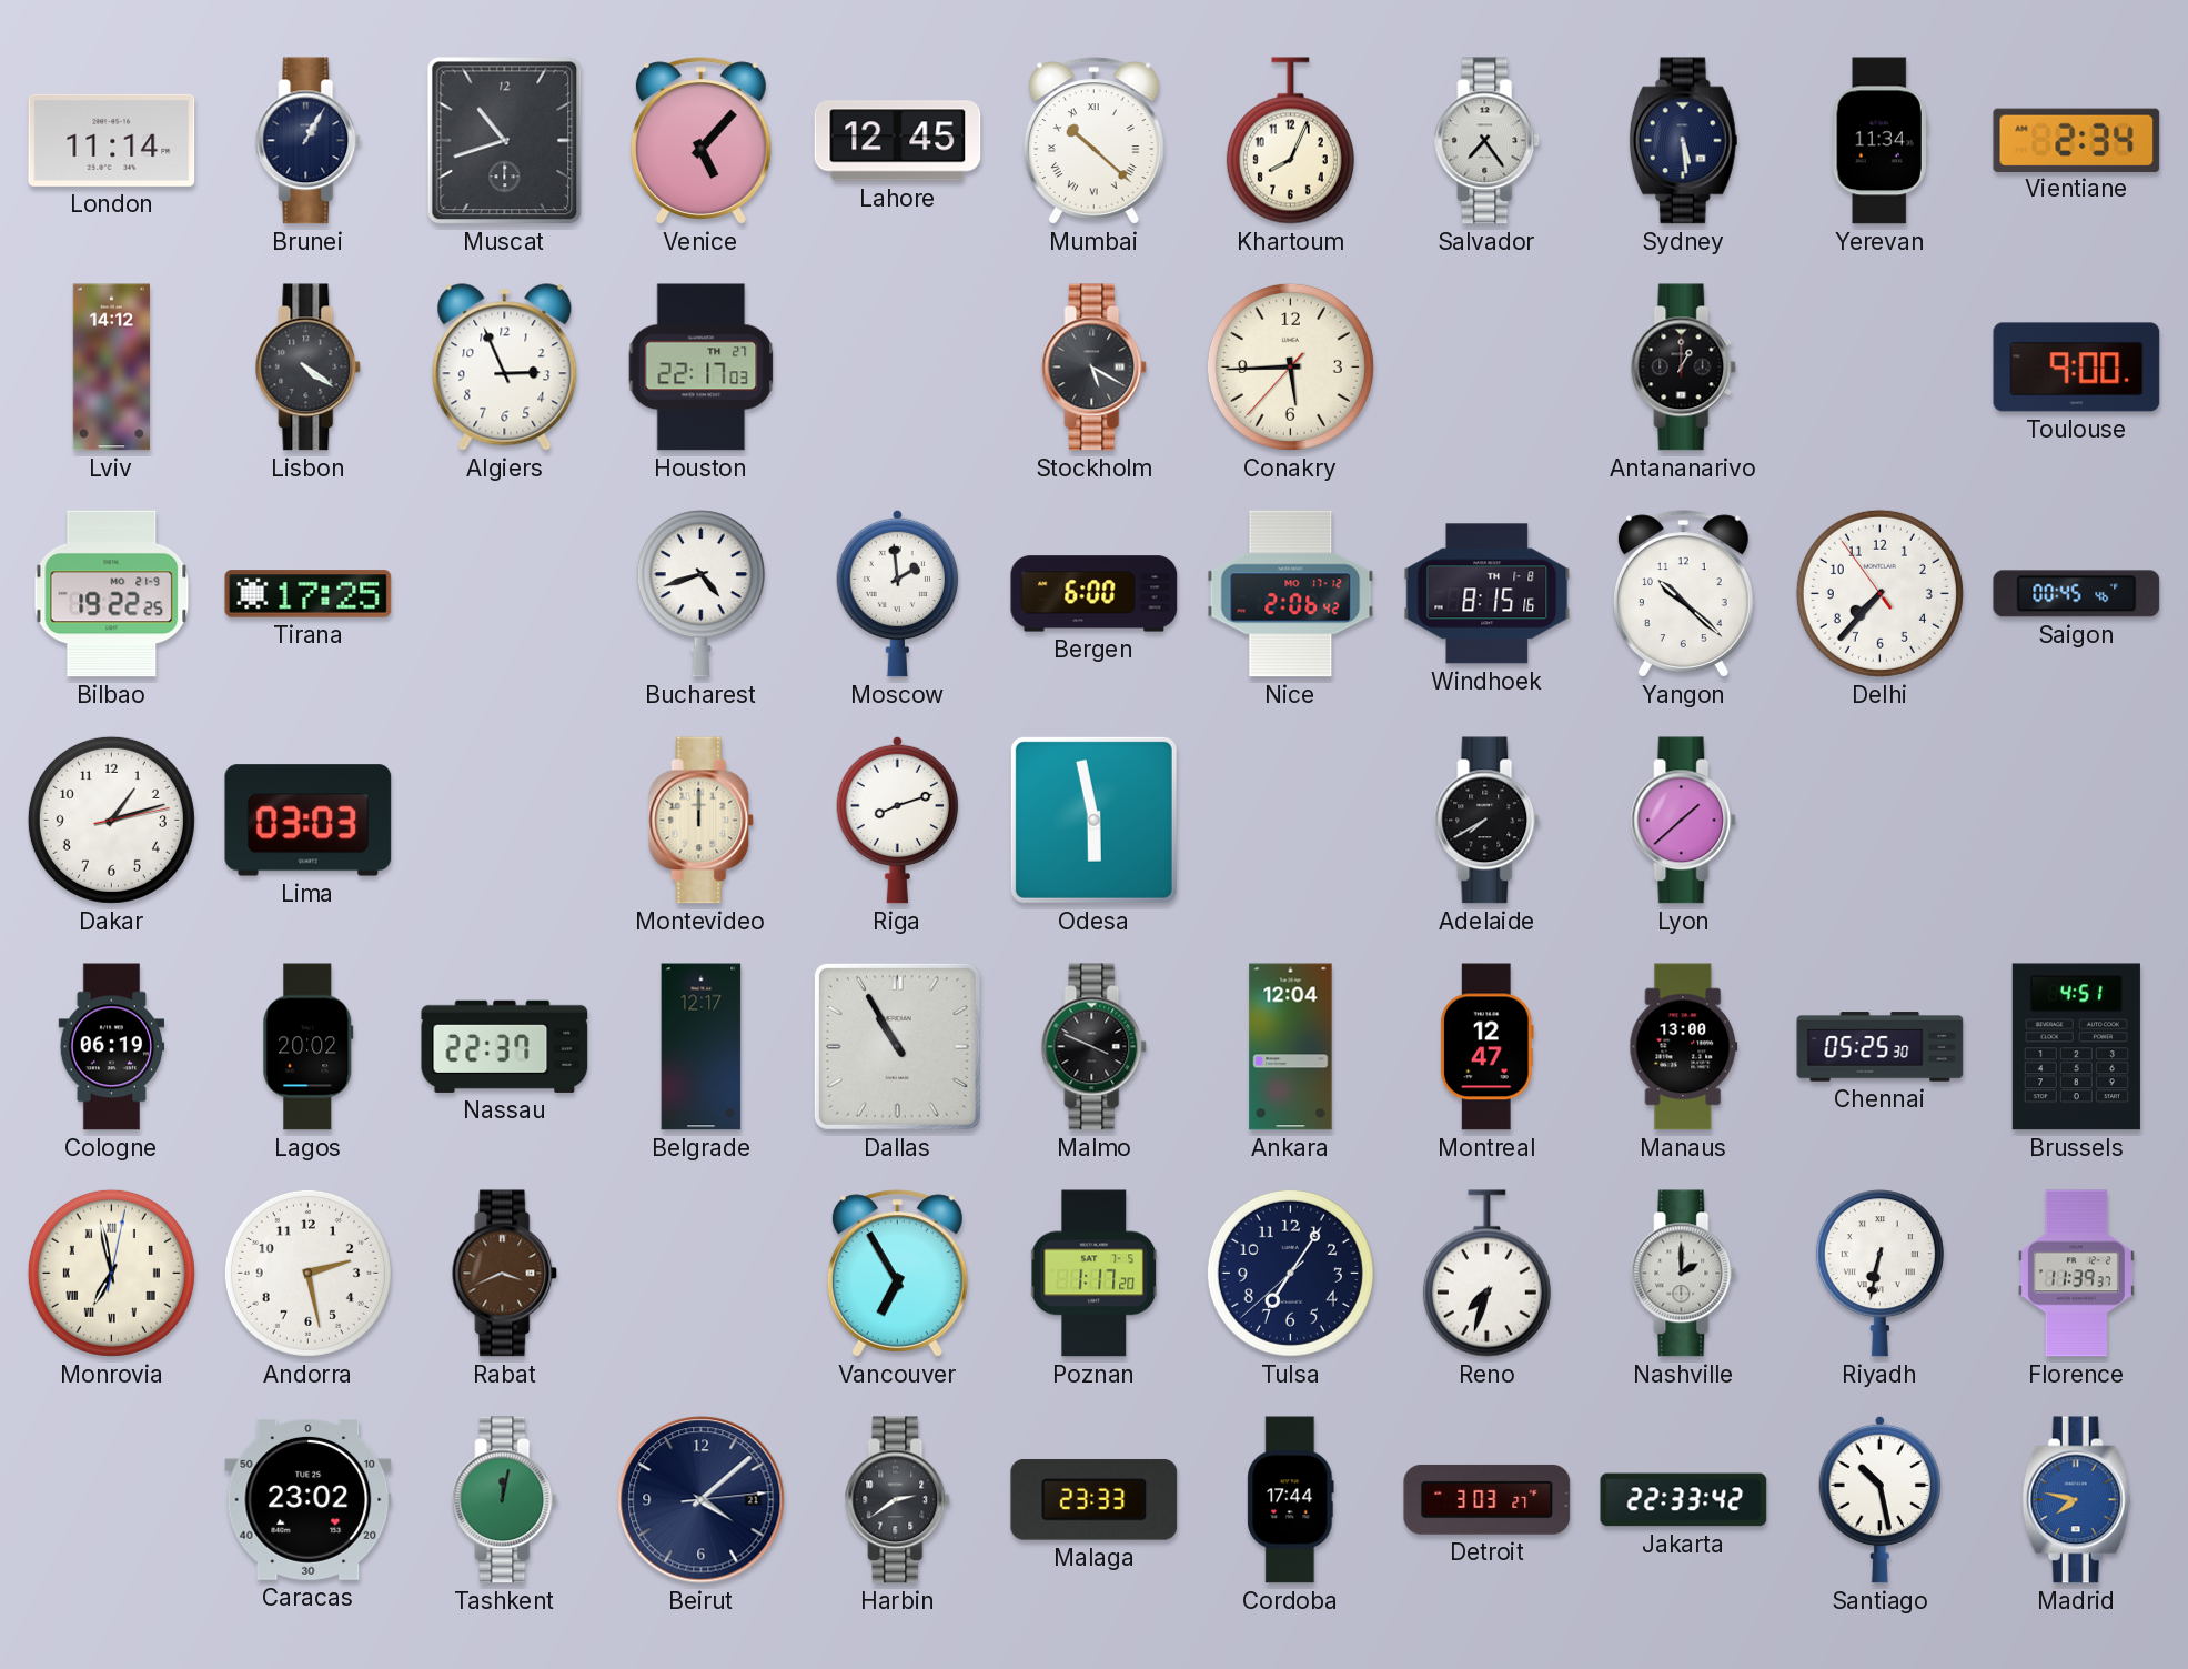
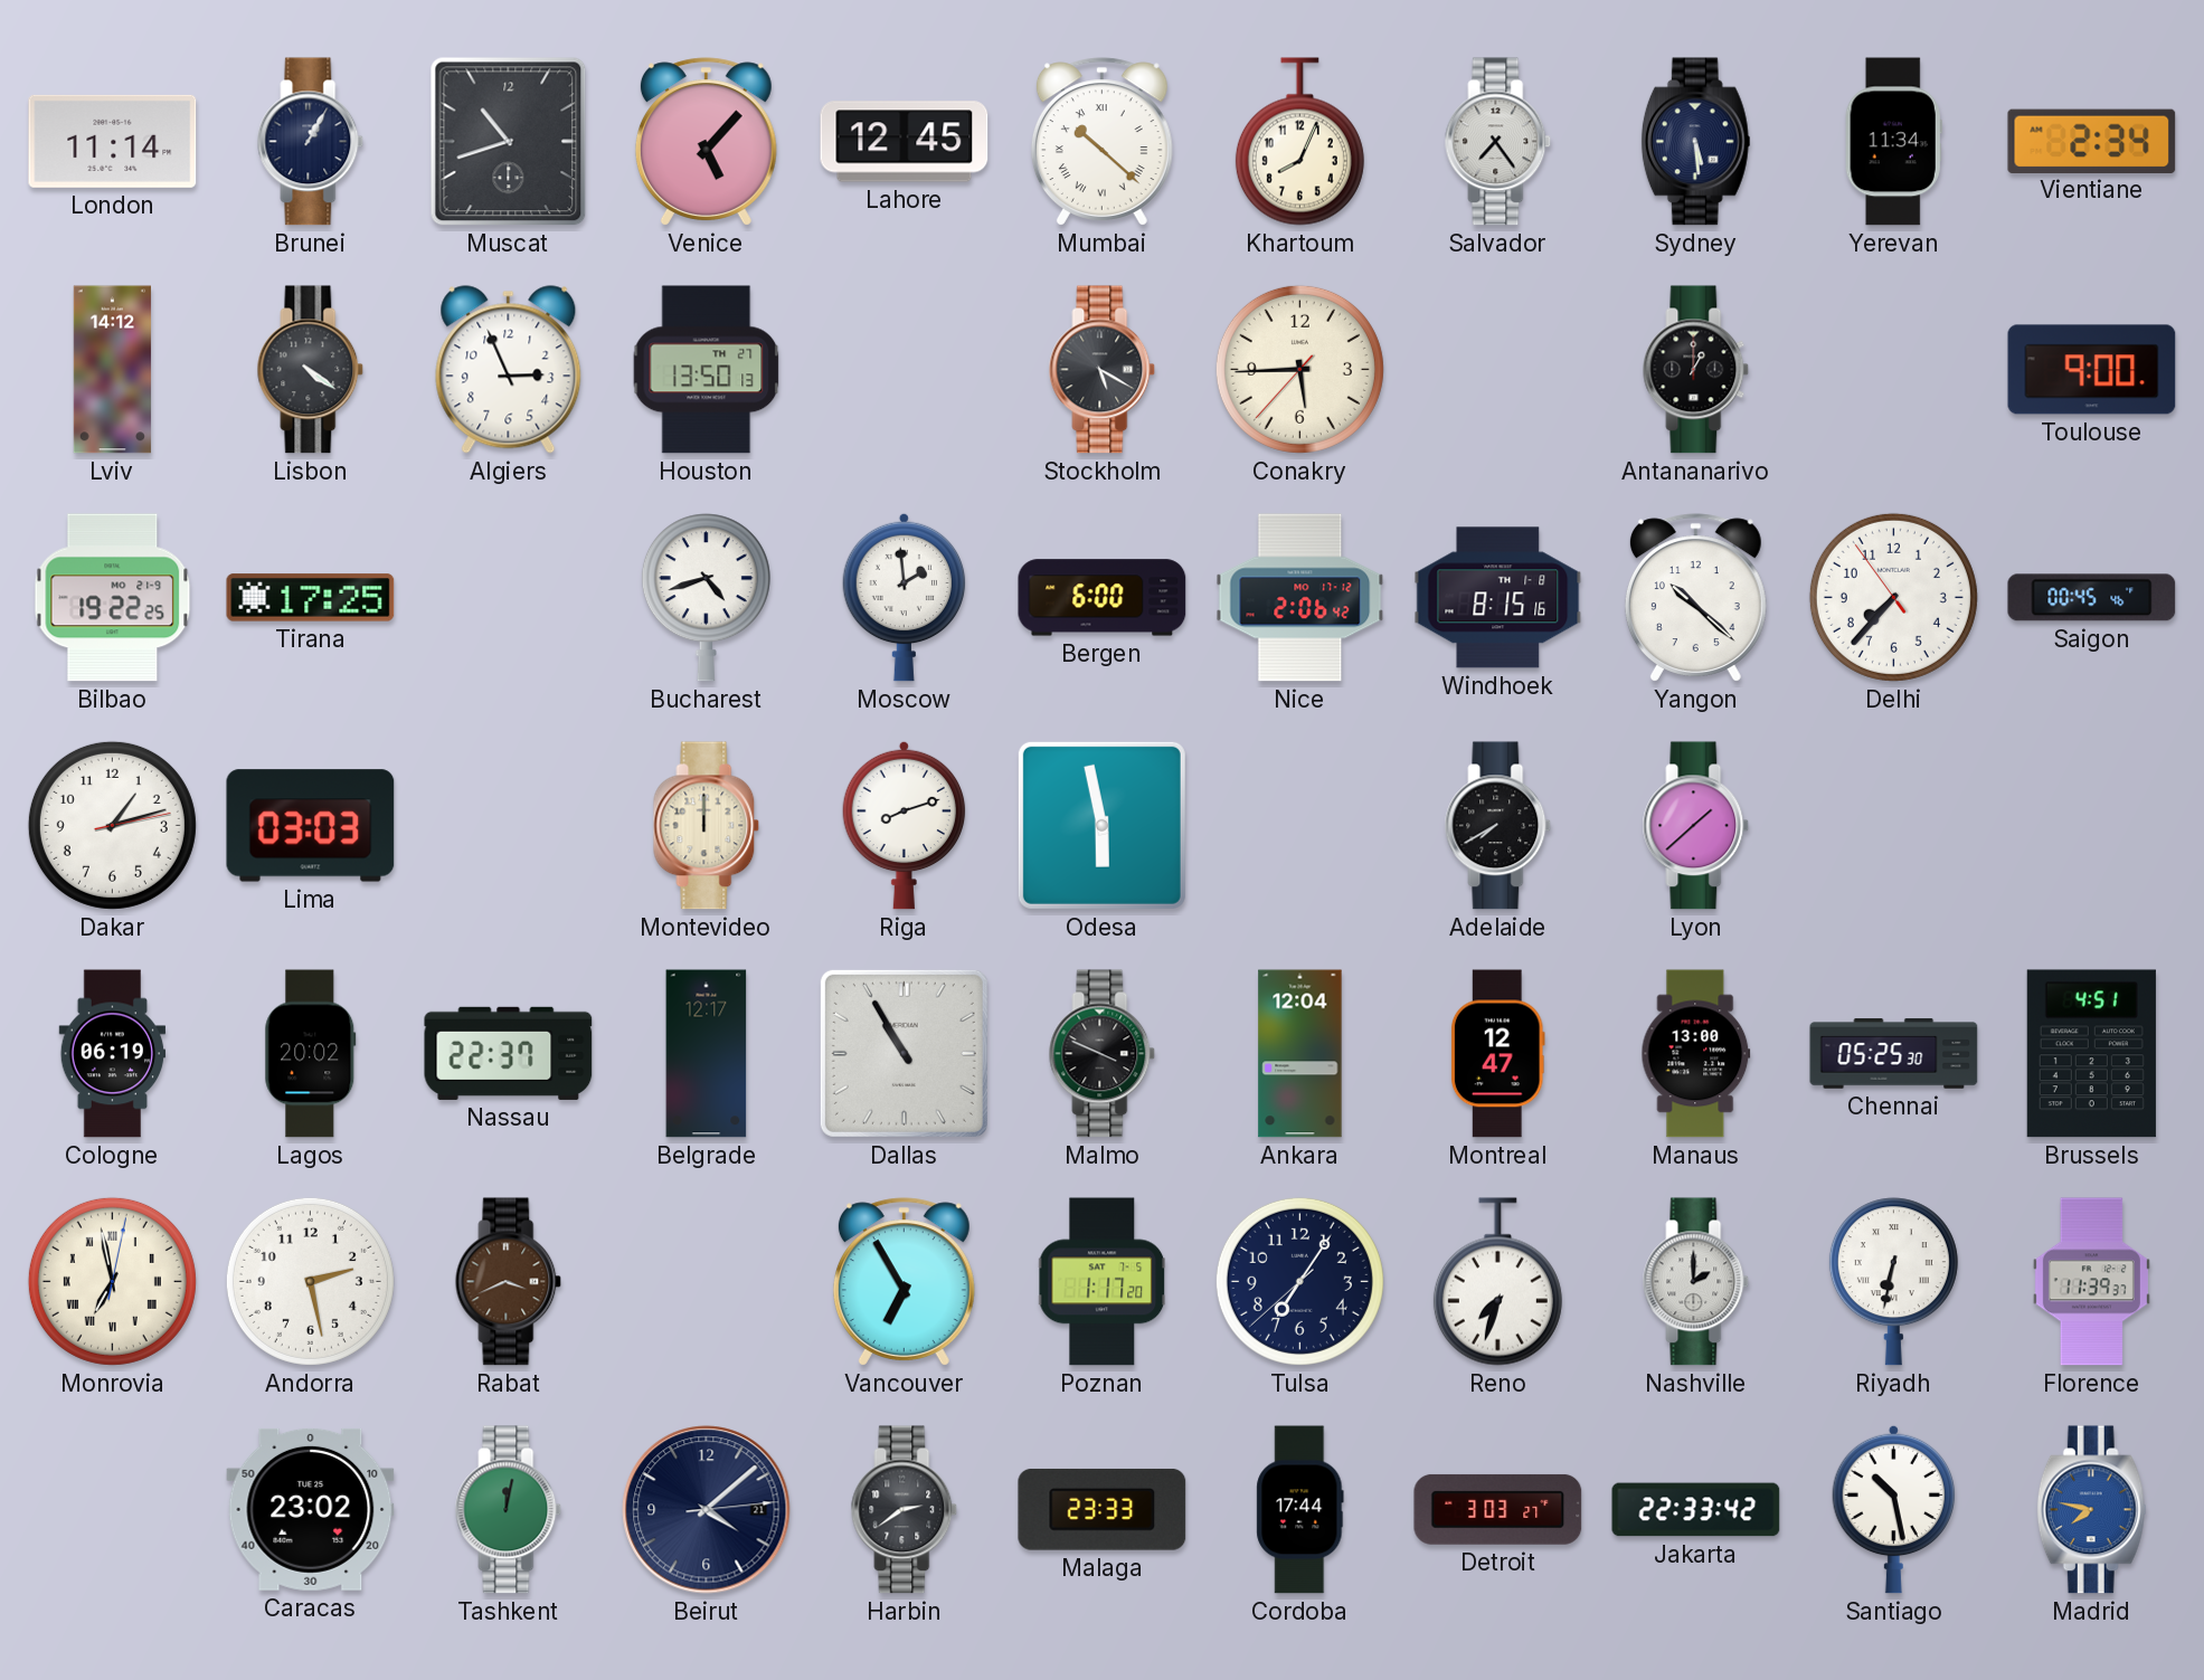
Houston: 22:17 -> 13:50
